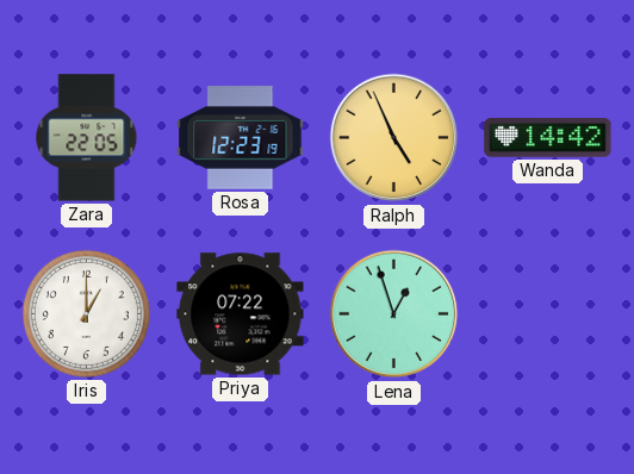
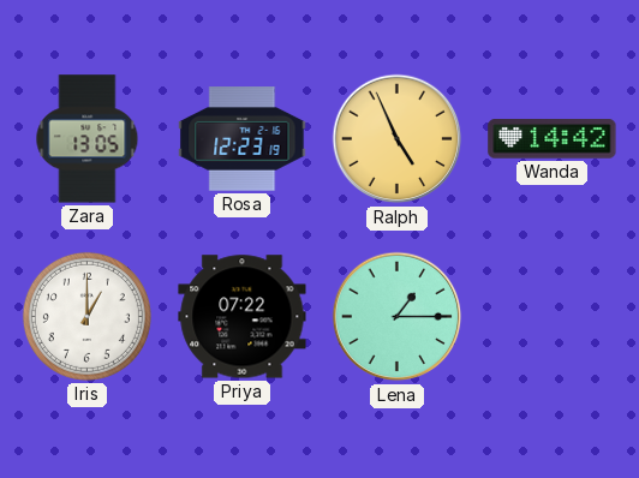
Zara: 22:05 -> 13:05
Lena: 12:57 -> 1:15
